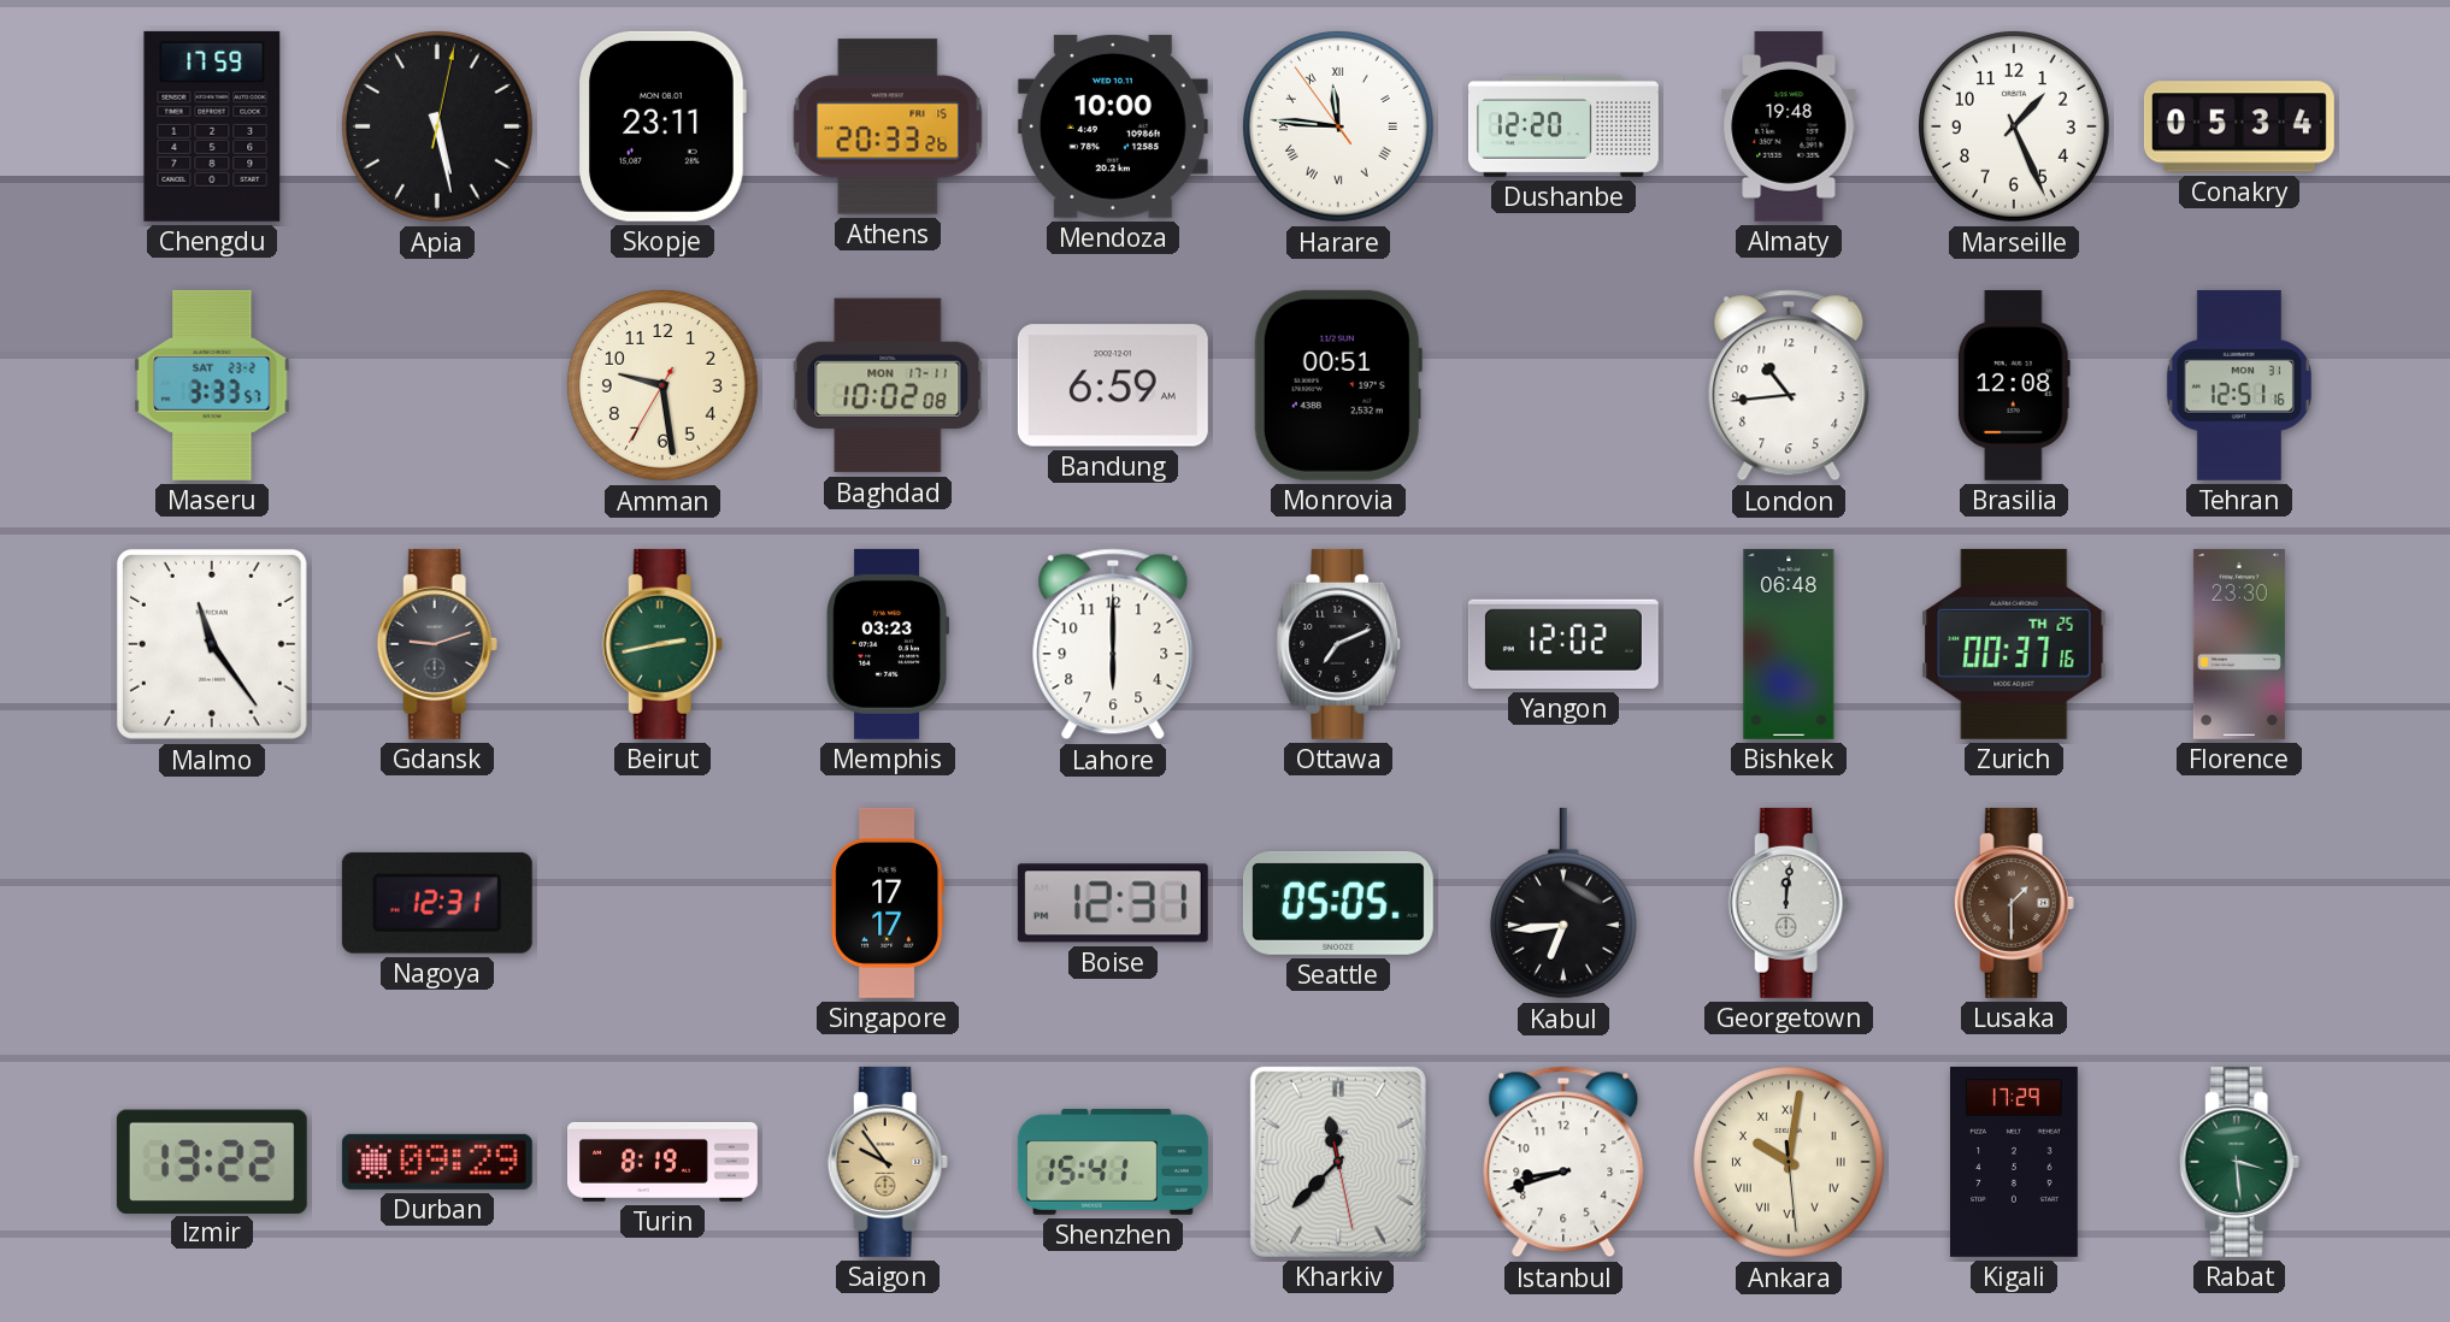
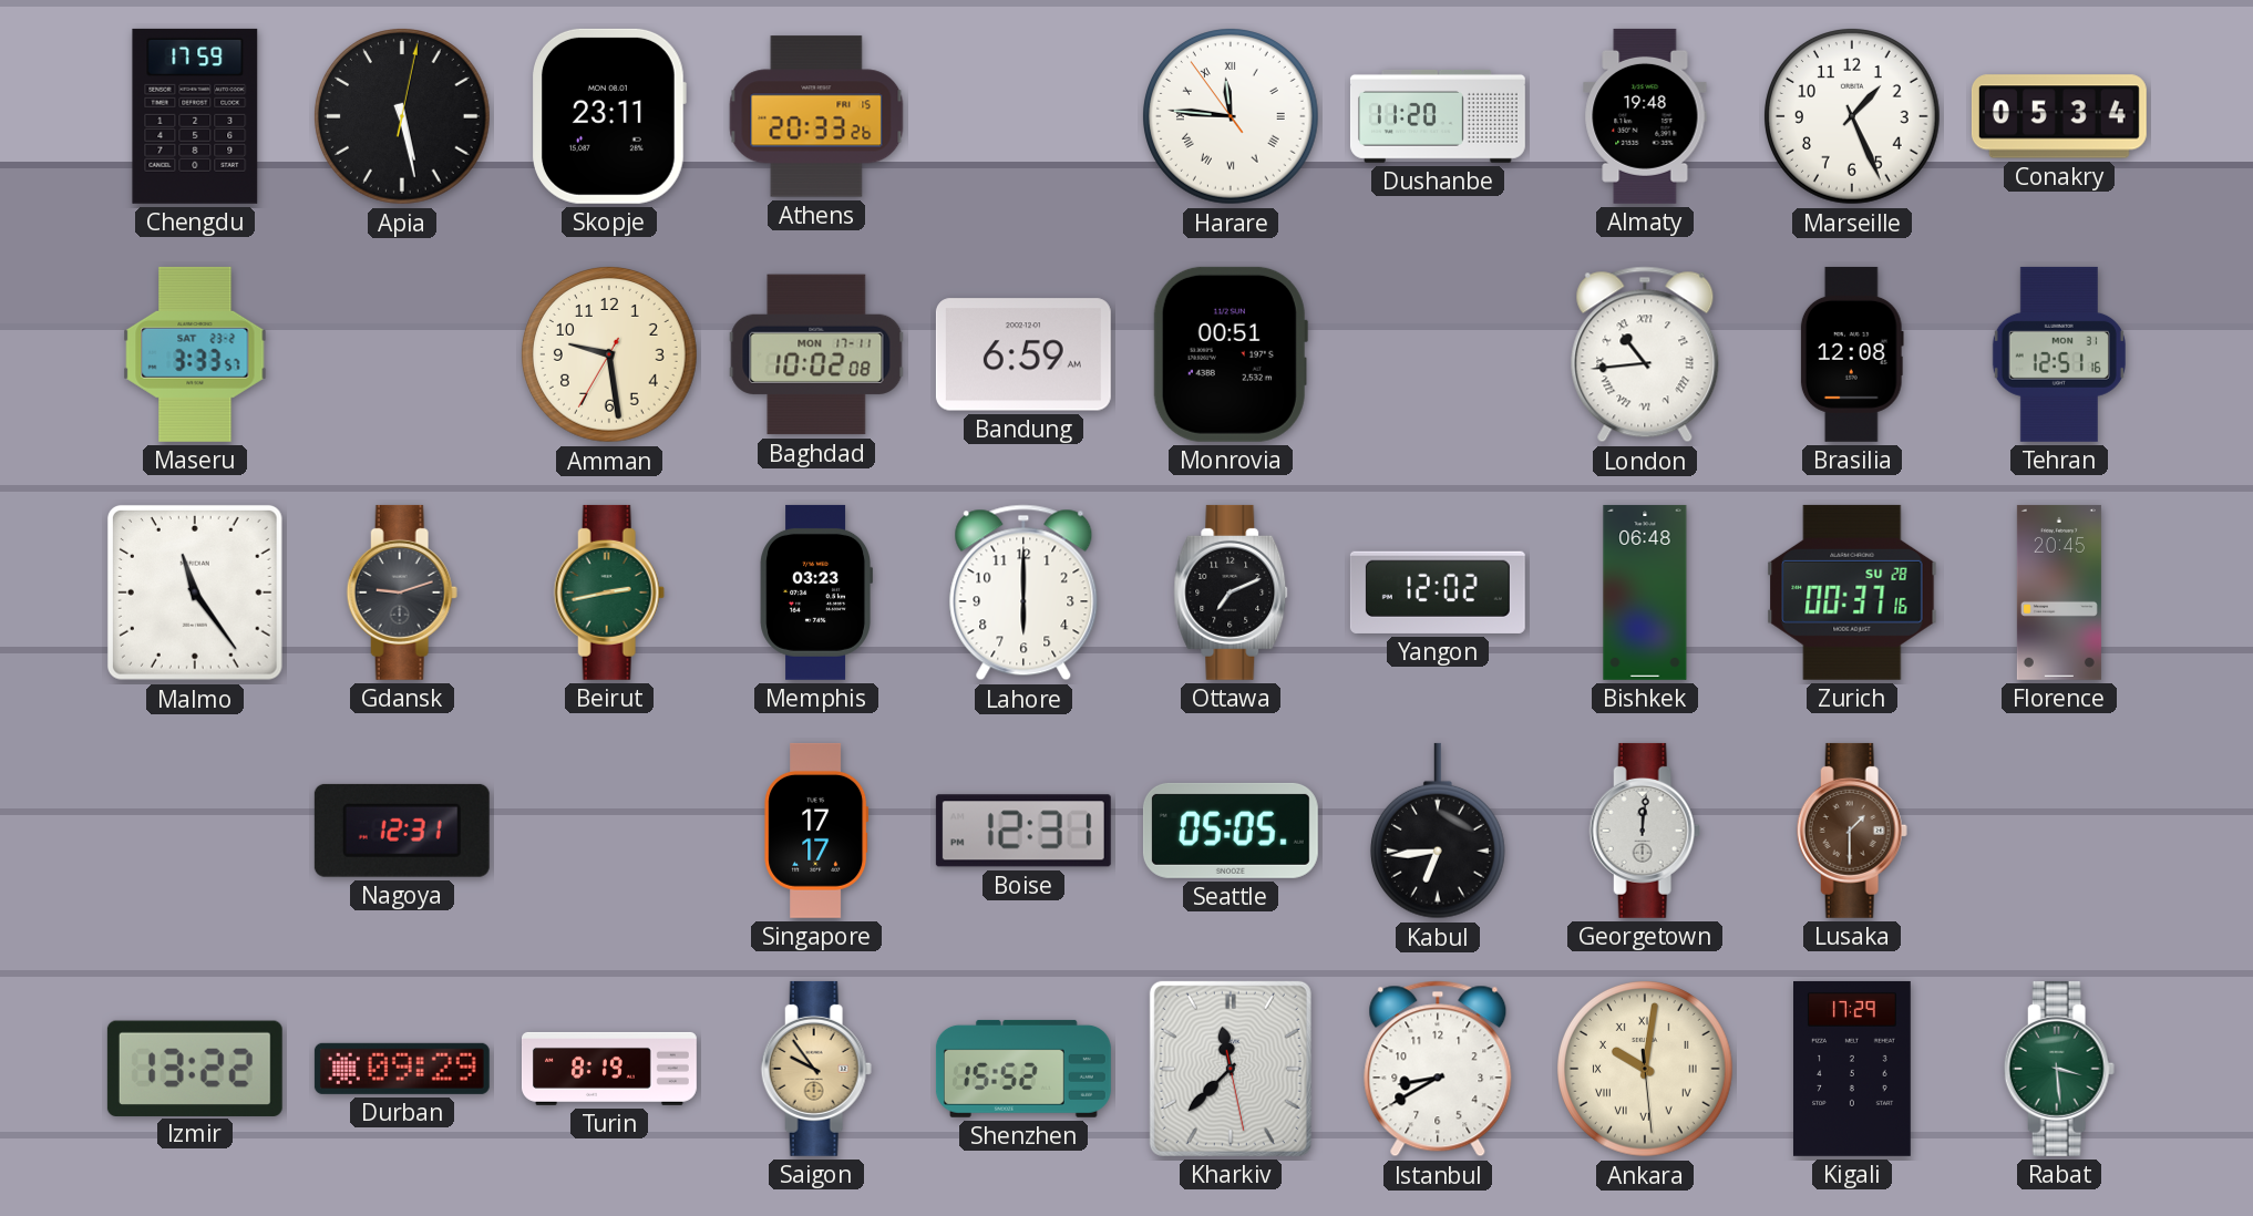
Mendoza: 10:00 -> none
Dushanbe: 12:20 -> 11:20
London numerals: Arabic -> Roman
Zurich date: TH 25 -> SU 28
Florence: 23:30 -> 20:45
Shenzhen: 15:41 -> 15:52
Istanbul: 8:42 -> 8:40
